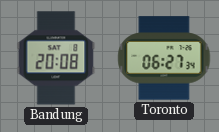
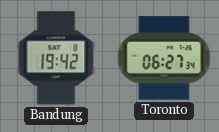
Bandung: 20:08 -> 19:42
